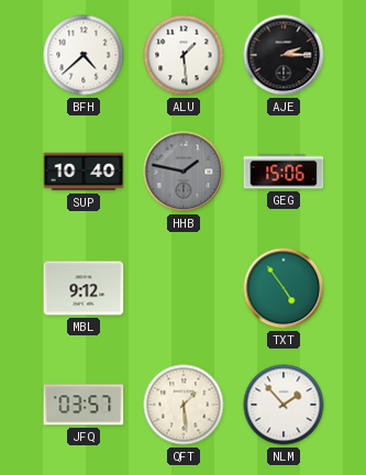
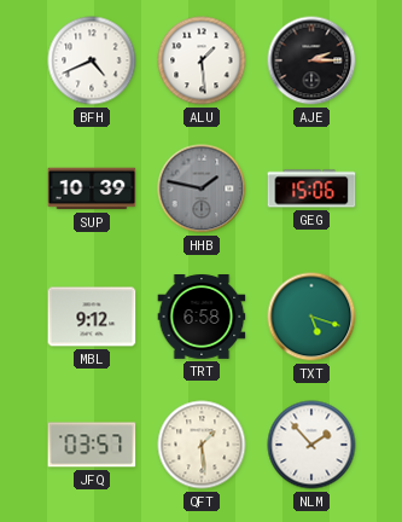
BFH: 4:38 -> 4:41
SUP: 10:40 -> 10:39
TRT: none -> 6:58
TXT: 4:54 -> 5:18
